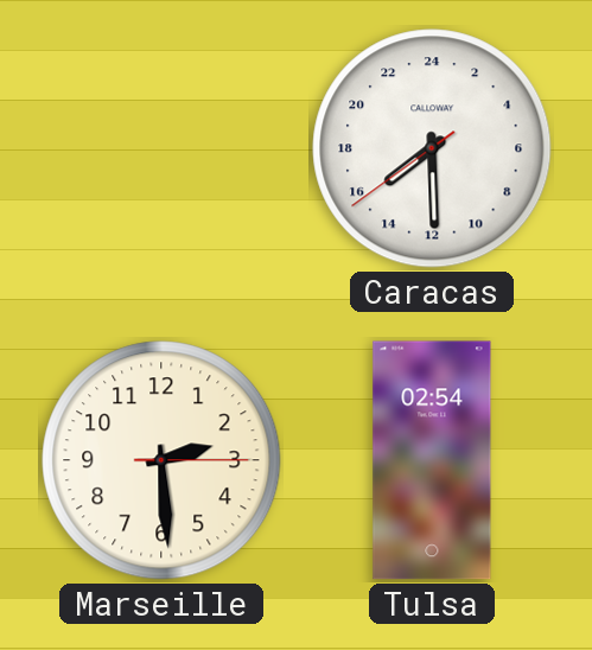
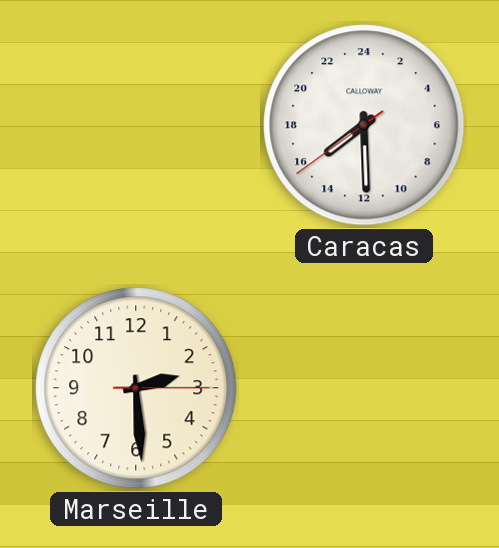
Tulsa: 02:54 -> none
